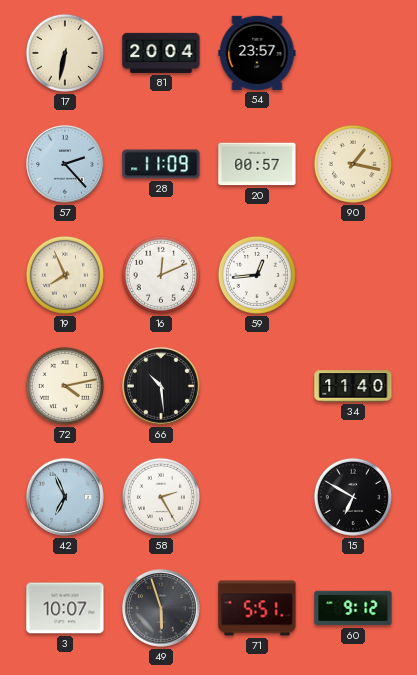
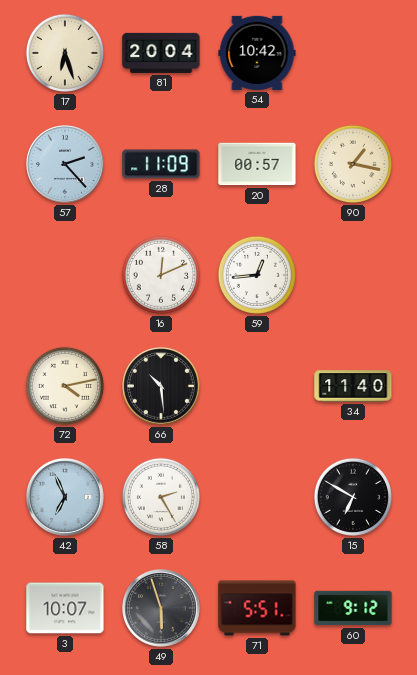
17: 6:32 -> 6:27
54: 23:57 -> 10:42
19: 7:56 -> none
